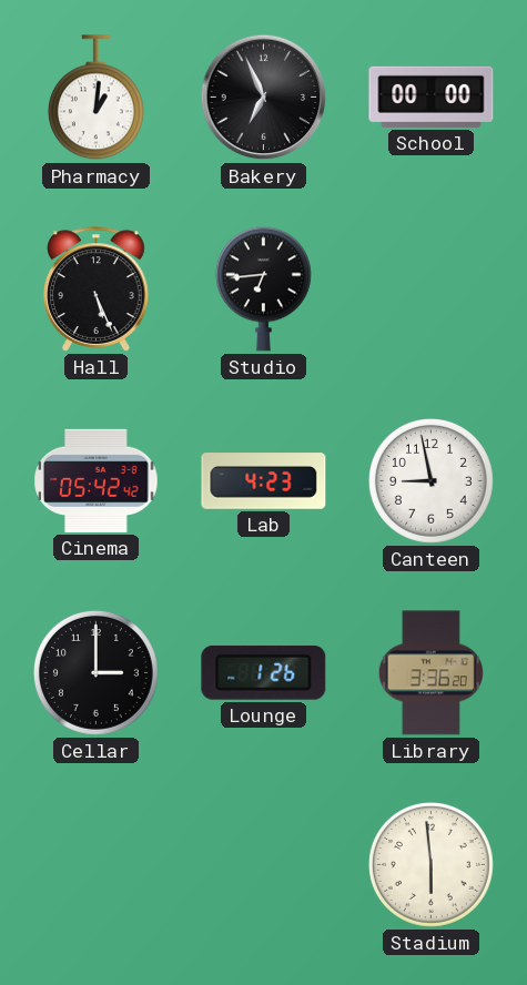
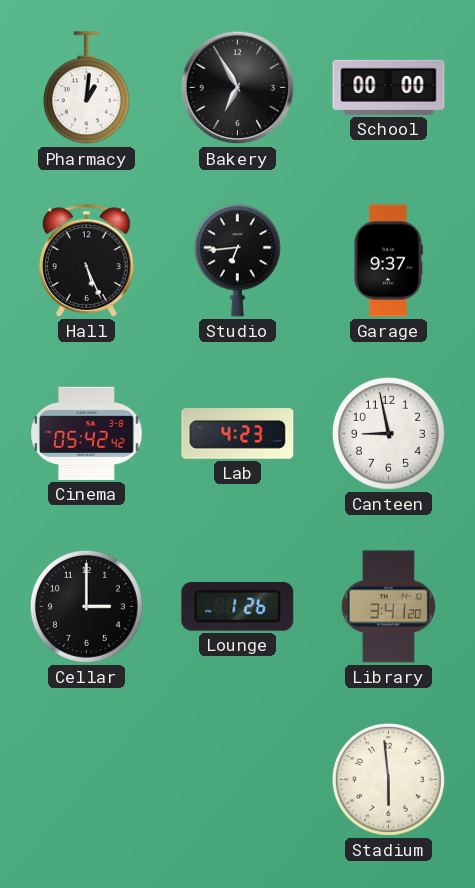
Bakery: 6:56 -> 6:55
Garage: none -> 9:37
Library: 3:36 -> 3:41
